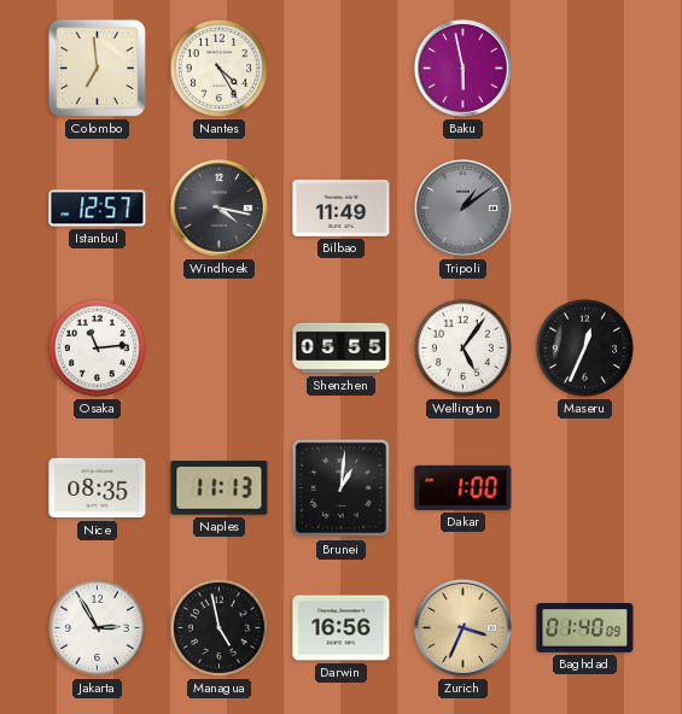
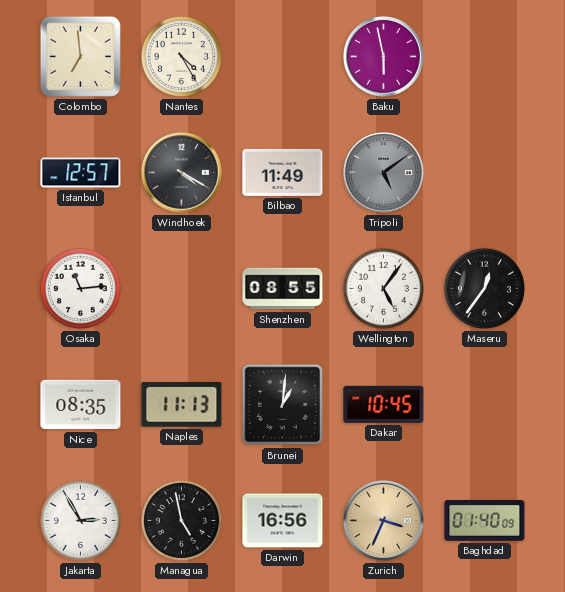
Windhoek: 4:17 -> 4:20
Tripoli: 1:09 -> 5:09
Shenzhen: 05:55 -> 08:55
Maseru: 12:34 -> 12:36
Dakar: 1:00 -> 10:45
